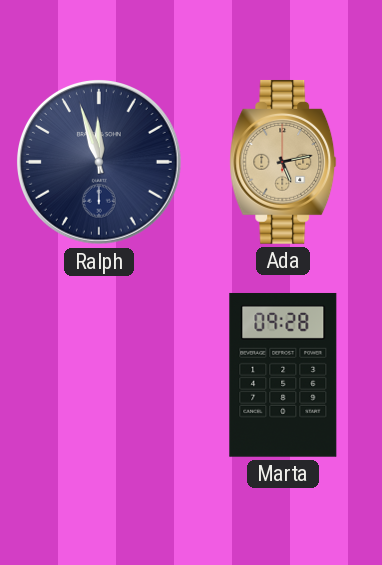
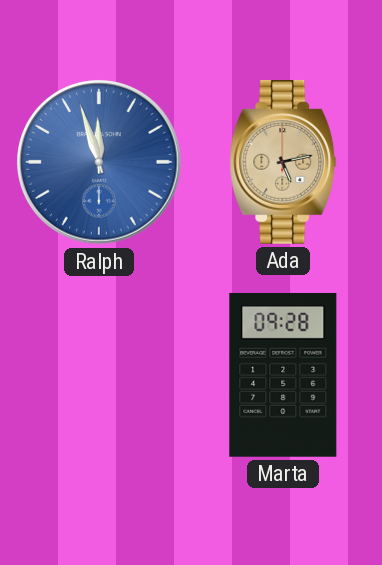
Ralph dial: navy -> blue
